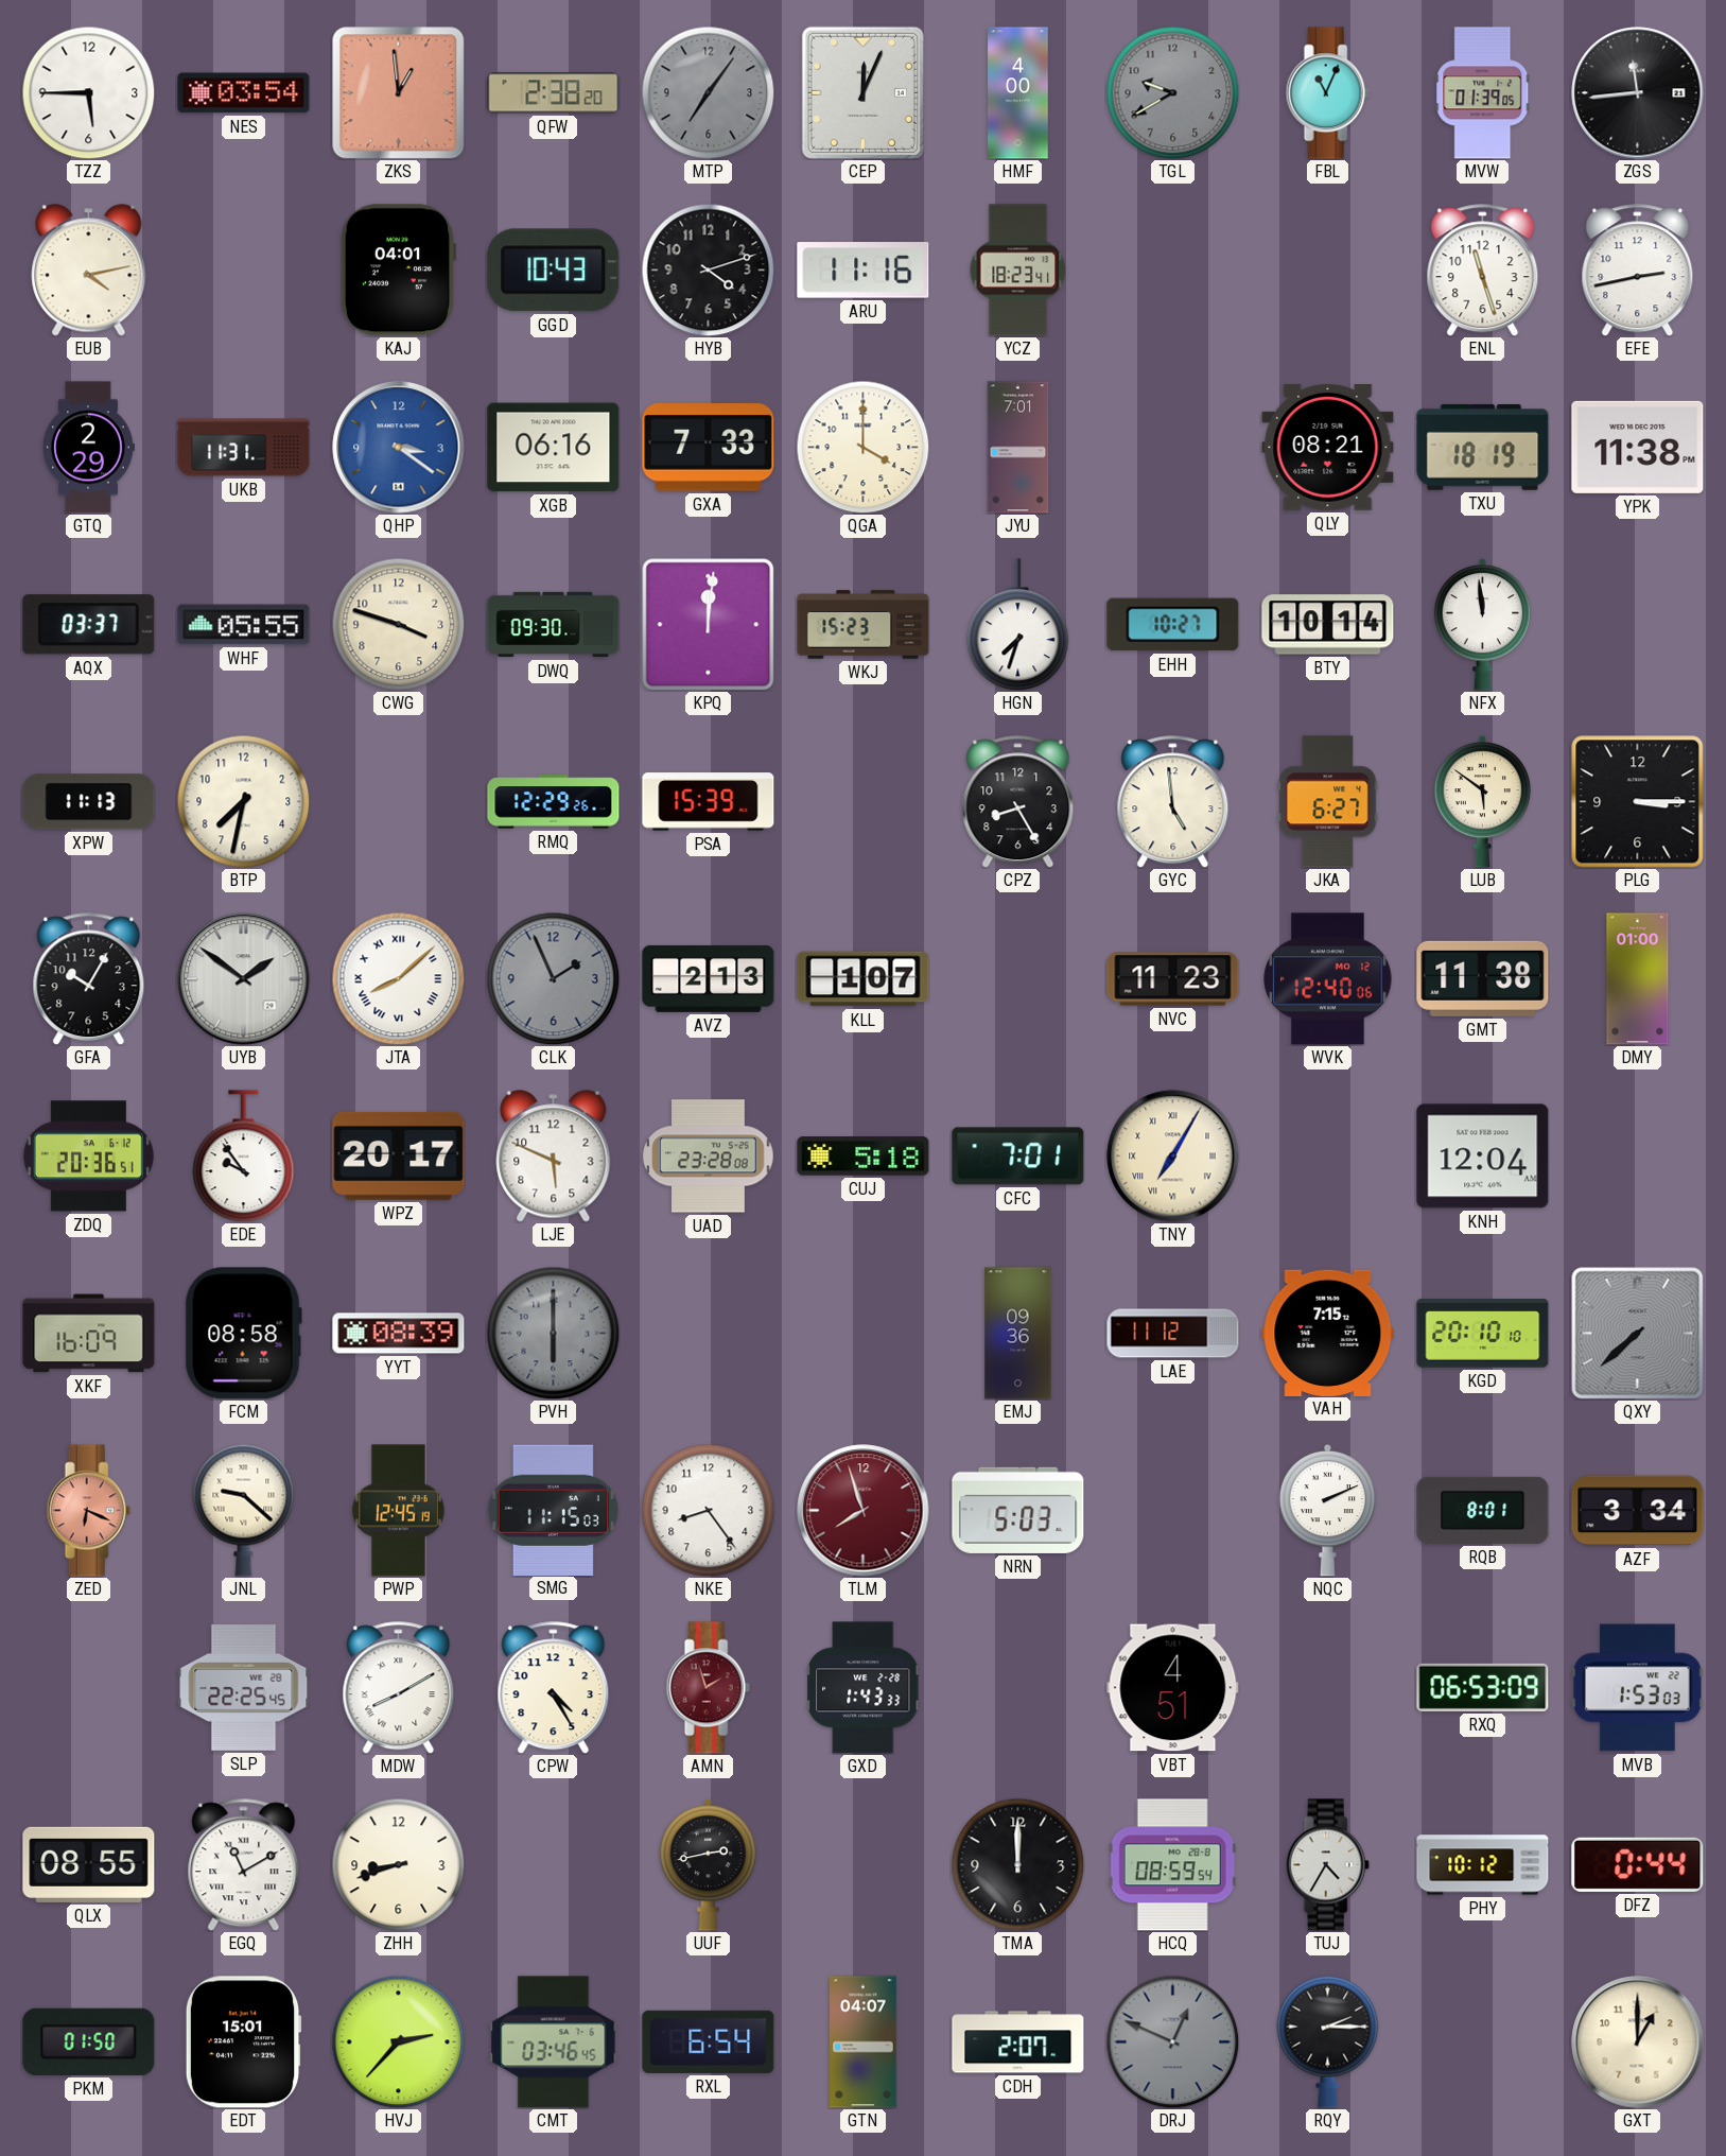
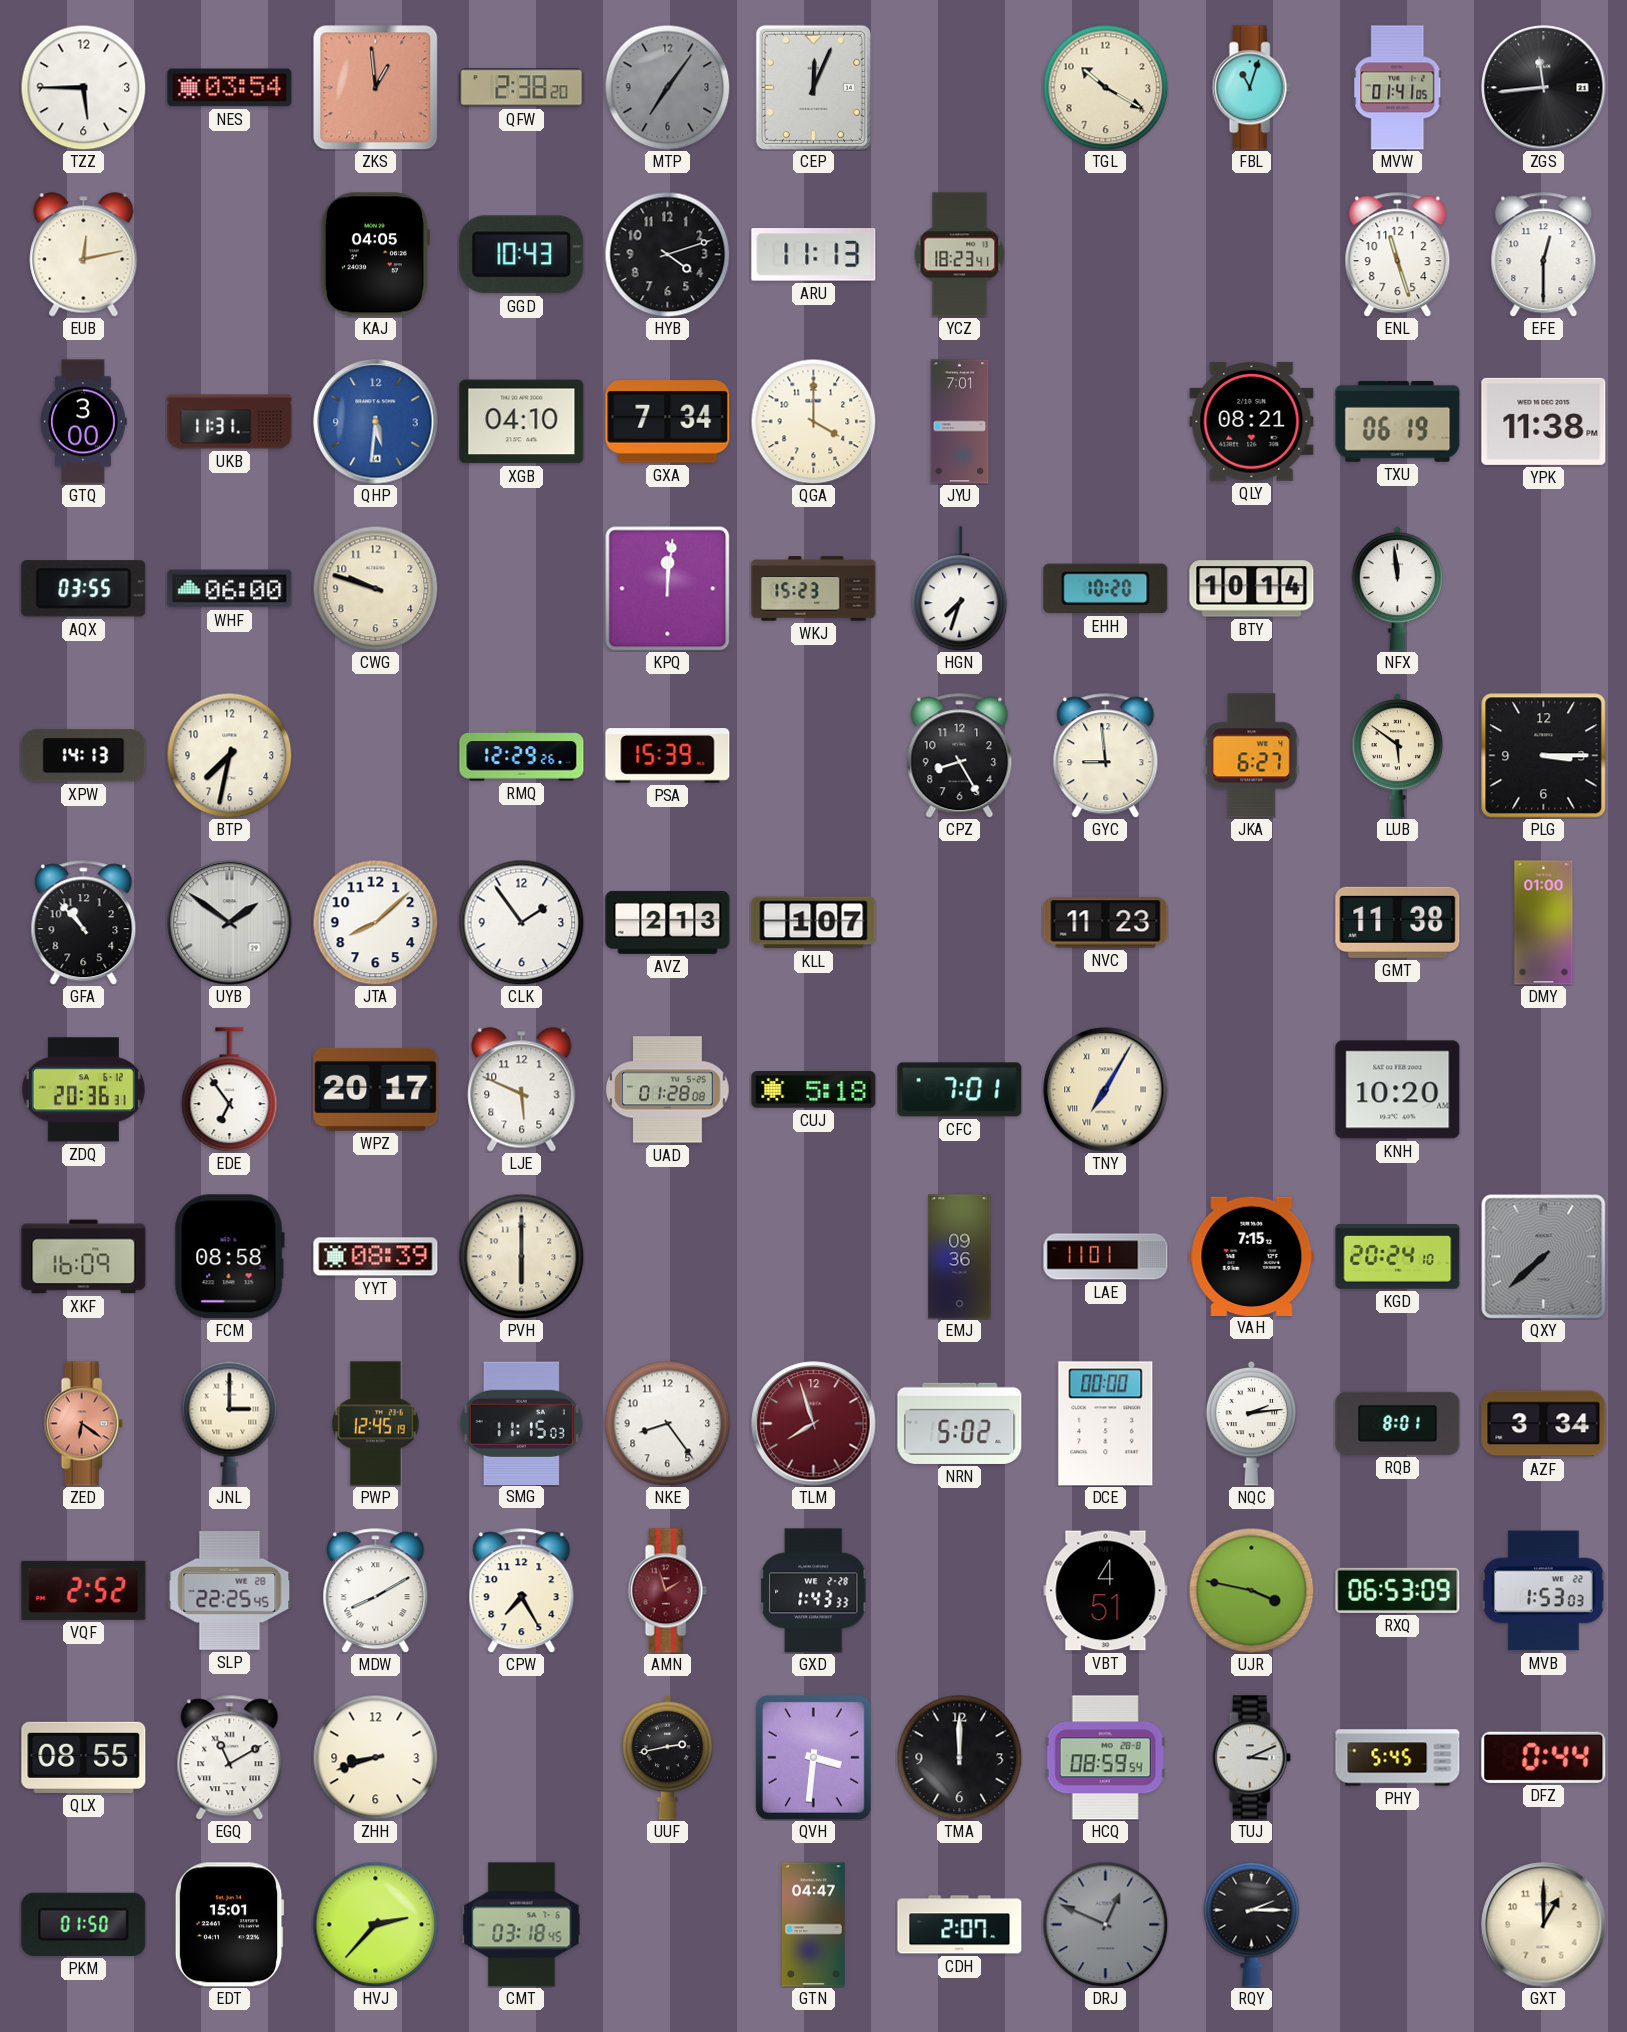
HMF: 4:00 -> none
TGL: 9:40 -> 10:20
TGL dial: grey -> cream
FBL: 11:04 -> 11:03
MVW: 01:39 -> 01:41
EUB: 4:13 -> 12:13
KAJ: 04:01 -> 04:05
ARU: 11:16 -> 11:13
EFE: 2:43 -> 12:30
GTQ: 2:29 -> 3:00
QHP: 3:21 -> 5:31
XGB: 06:16 -> 04:10
GXA: 7:33 -> 7:34
TXU: 18:19 -> 06:19
AQX: 03:37 -> 03:55
WHF: 05:55 -> 06:00
CWG: 3:48 -> 9:48
DWQ: 09:30 -> none
EHH: 10:27 -> 10:20
XPW: 11:13 -> 14:13
GYC: 4:59 -> 8:59
GFA: 10:05 -> 10:53
JTA numerals: Roman -> Arabic
CLK: 1:56 -> 1:54
CLK dial: grey -> white
WVK: 12:40 -> none
ZDQ: 20:36:51 -> 20:36:31
EDE: 9:54 -> 6:54
UAD: 23:28 -> 01:28
KNH: 12:04 -> 10:20
PVH dial: grey -> cream
LAE: 11:12 -> 11:01
KGD: 20:10 -> 20:24
ZED: 6:19 -> 6:21
JNL: 9:22 -> 3:00
NRN: 5:03 -> 5:02
DCE: none -> 00:00
NQC: 2:11 -> 2:14
VQF: none -> 2:52
CPW: 4:25 -> 7:25
UJR: none -> 3:47
QVH: none -> 3:31
TUJ: 4:35 -> 3:11
PHY: 10:12 -> 5:45
CMT: 03:46 -> 03:18
RXL: 6:54 -> none
GTN: 04:07 -> 04:47
